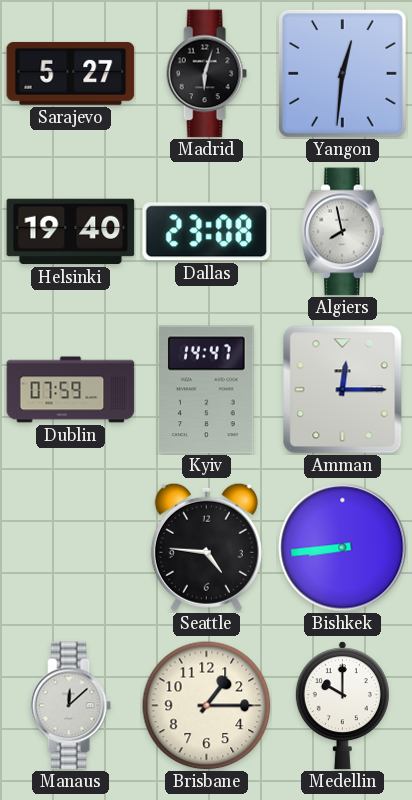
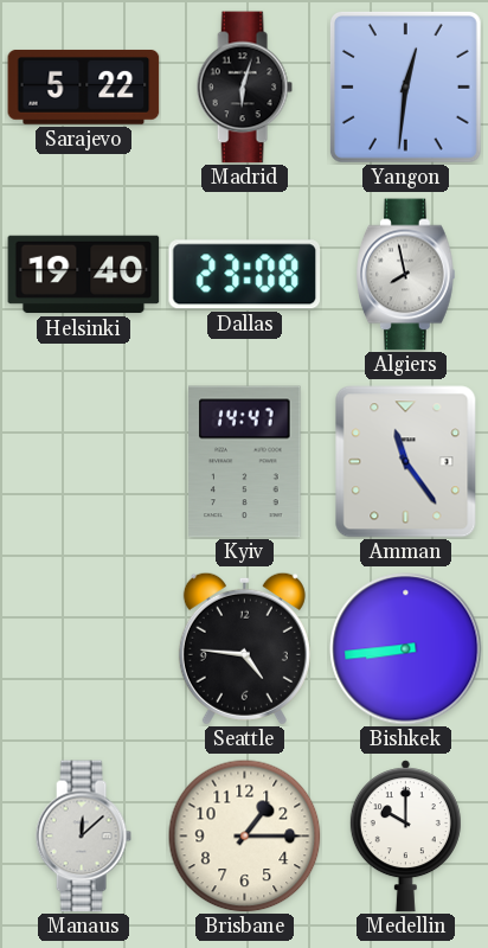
Sarajevo: 5:27 -> 5:22
Dublin: 07:59 -> none
Amman: 12:15 -> 11:24
